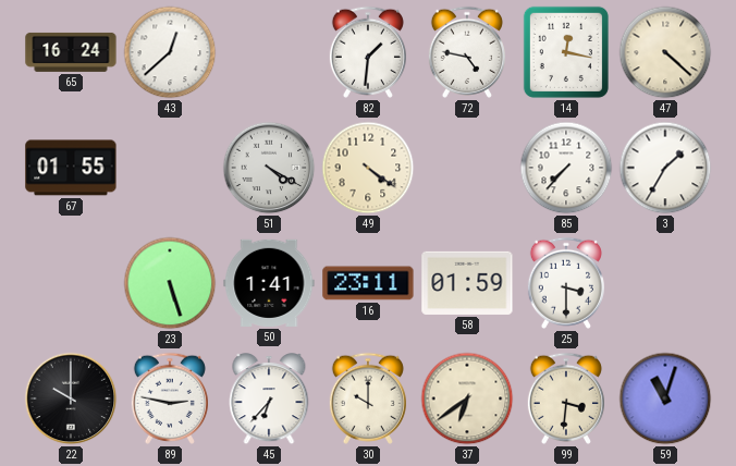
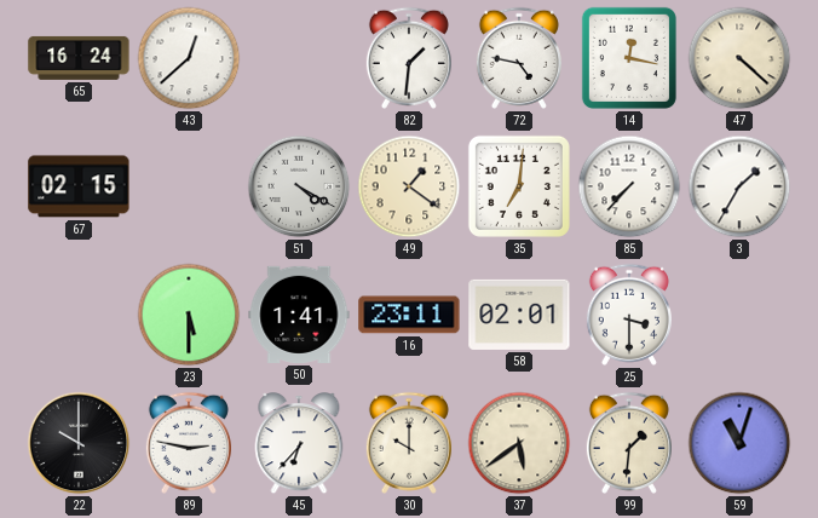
67: 01:55 -> 02:15
49: 4:21 -> 1:21
35: none -> 7:01
23: 5:27 -> 5:30
58: 01:59 -> 02:01
37: 6:39 -> 5:39
99: 3:31 -> 1:31
